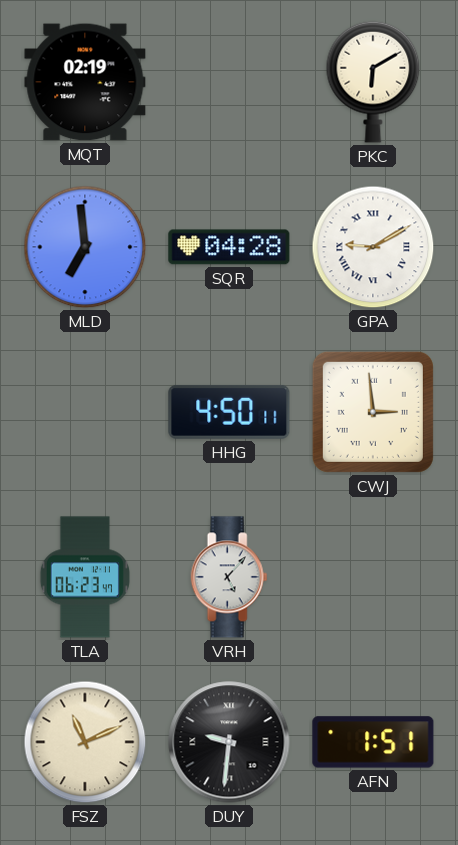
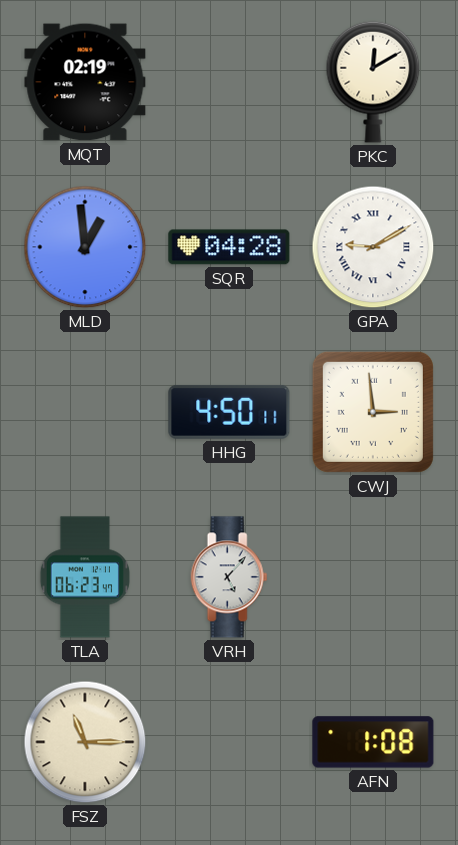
PKC: 6:10 -> 12:10
MLD: 6:59 -> 12:59
FSZ: 11:11 -> 11:15
DUY: 9:31 -> none
AFN: 1:51 -> 1:08
